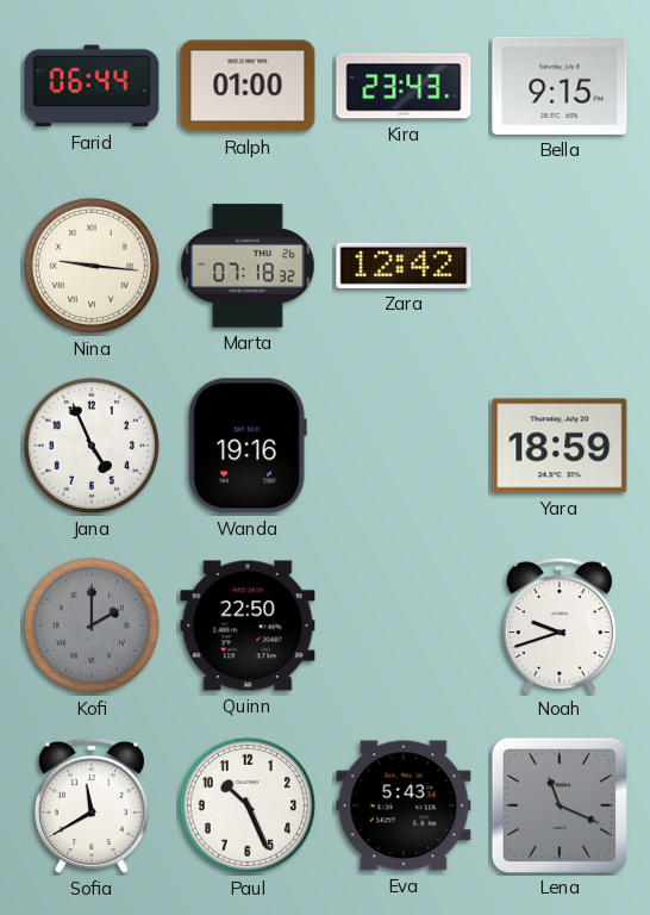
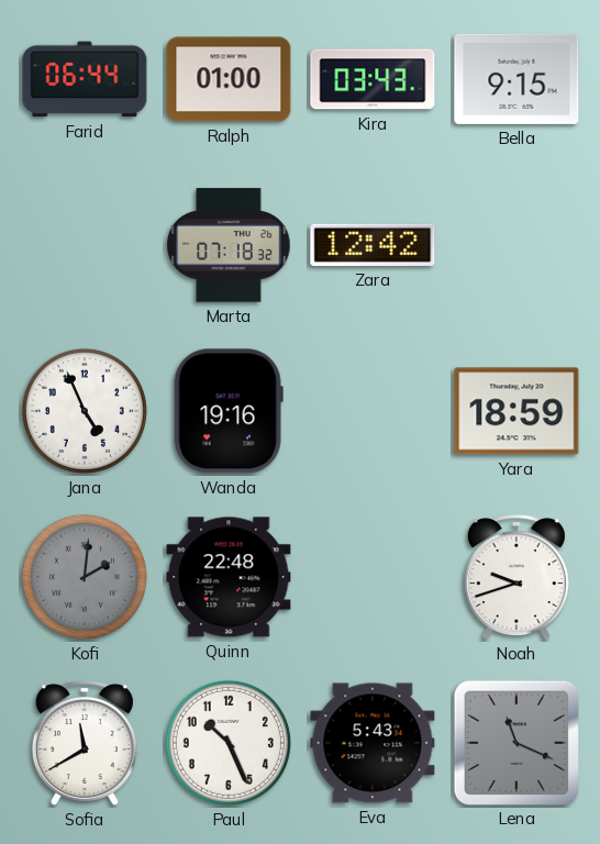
Kira: 23:43 -> 03:43
Nina: 9:16 -> none
Kofi: 2:00 -> 2:01
Quinn: 22:50 -> 22:48
